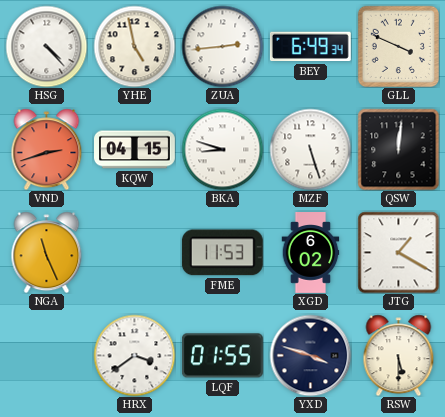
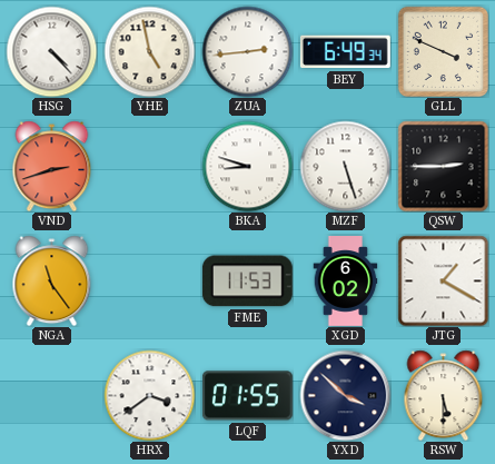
KQW: 04:15 -> none
QSW: 12:01 -> 2:45
NGA: 11:26 -> 11:24
YXD: 3:48 -> 3:52
